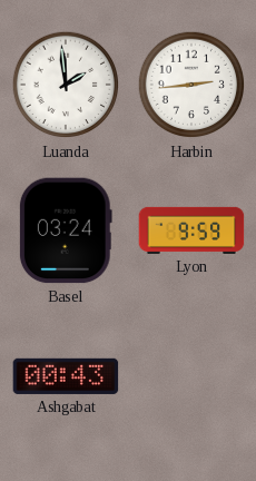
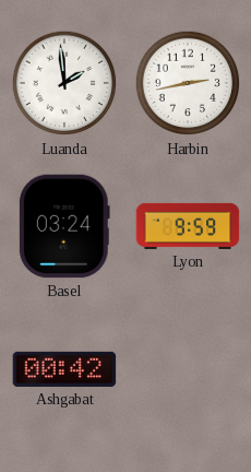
Harbin: 2:44 -> 2:43
Ashgabat: 00:43 -> 00:42
